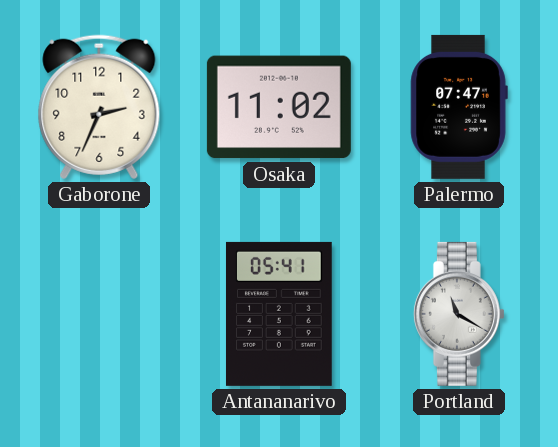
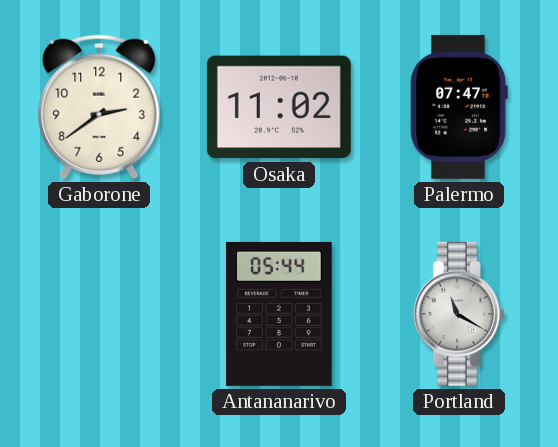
Gaborone: 2:34 -> 2:39
Antananarivo: 05:41 -> 05:44
